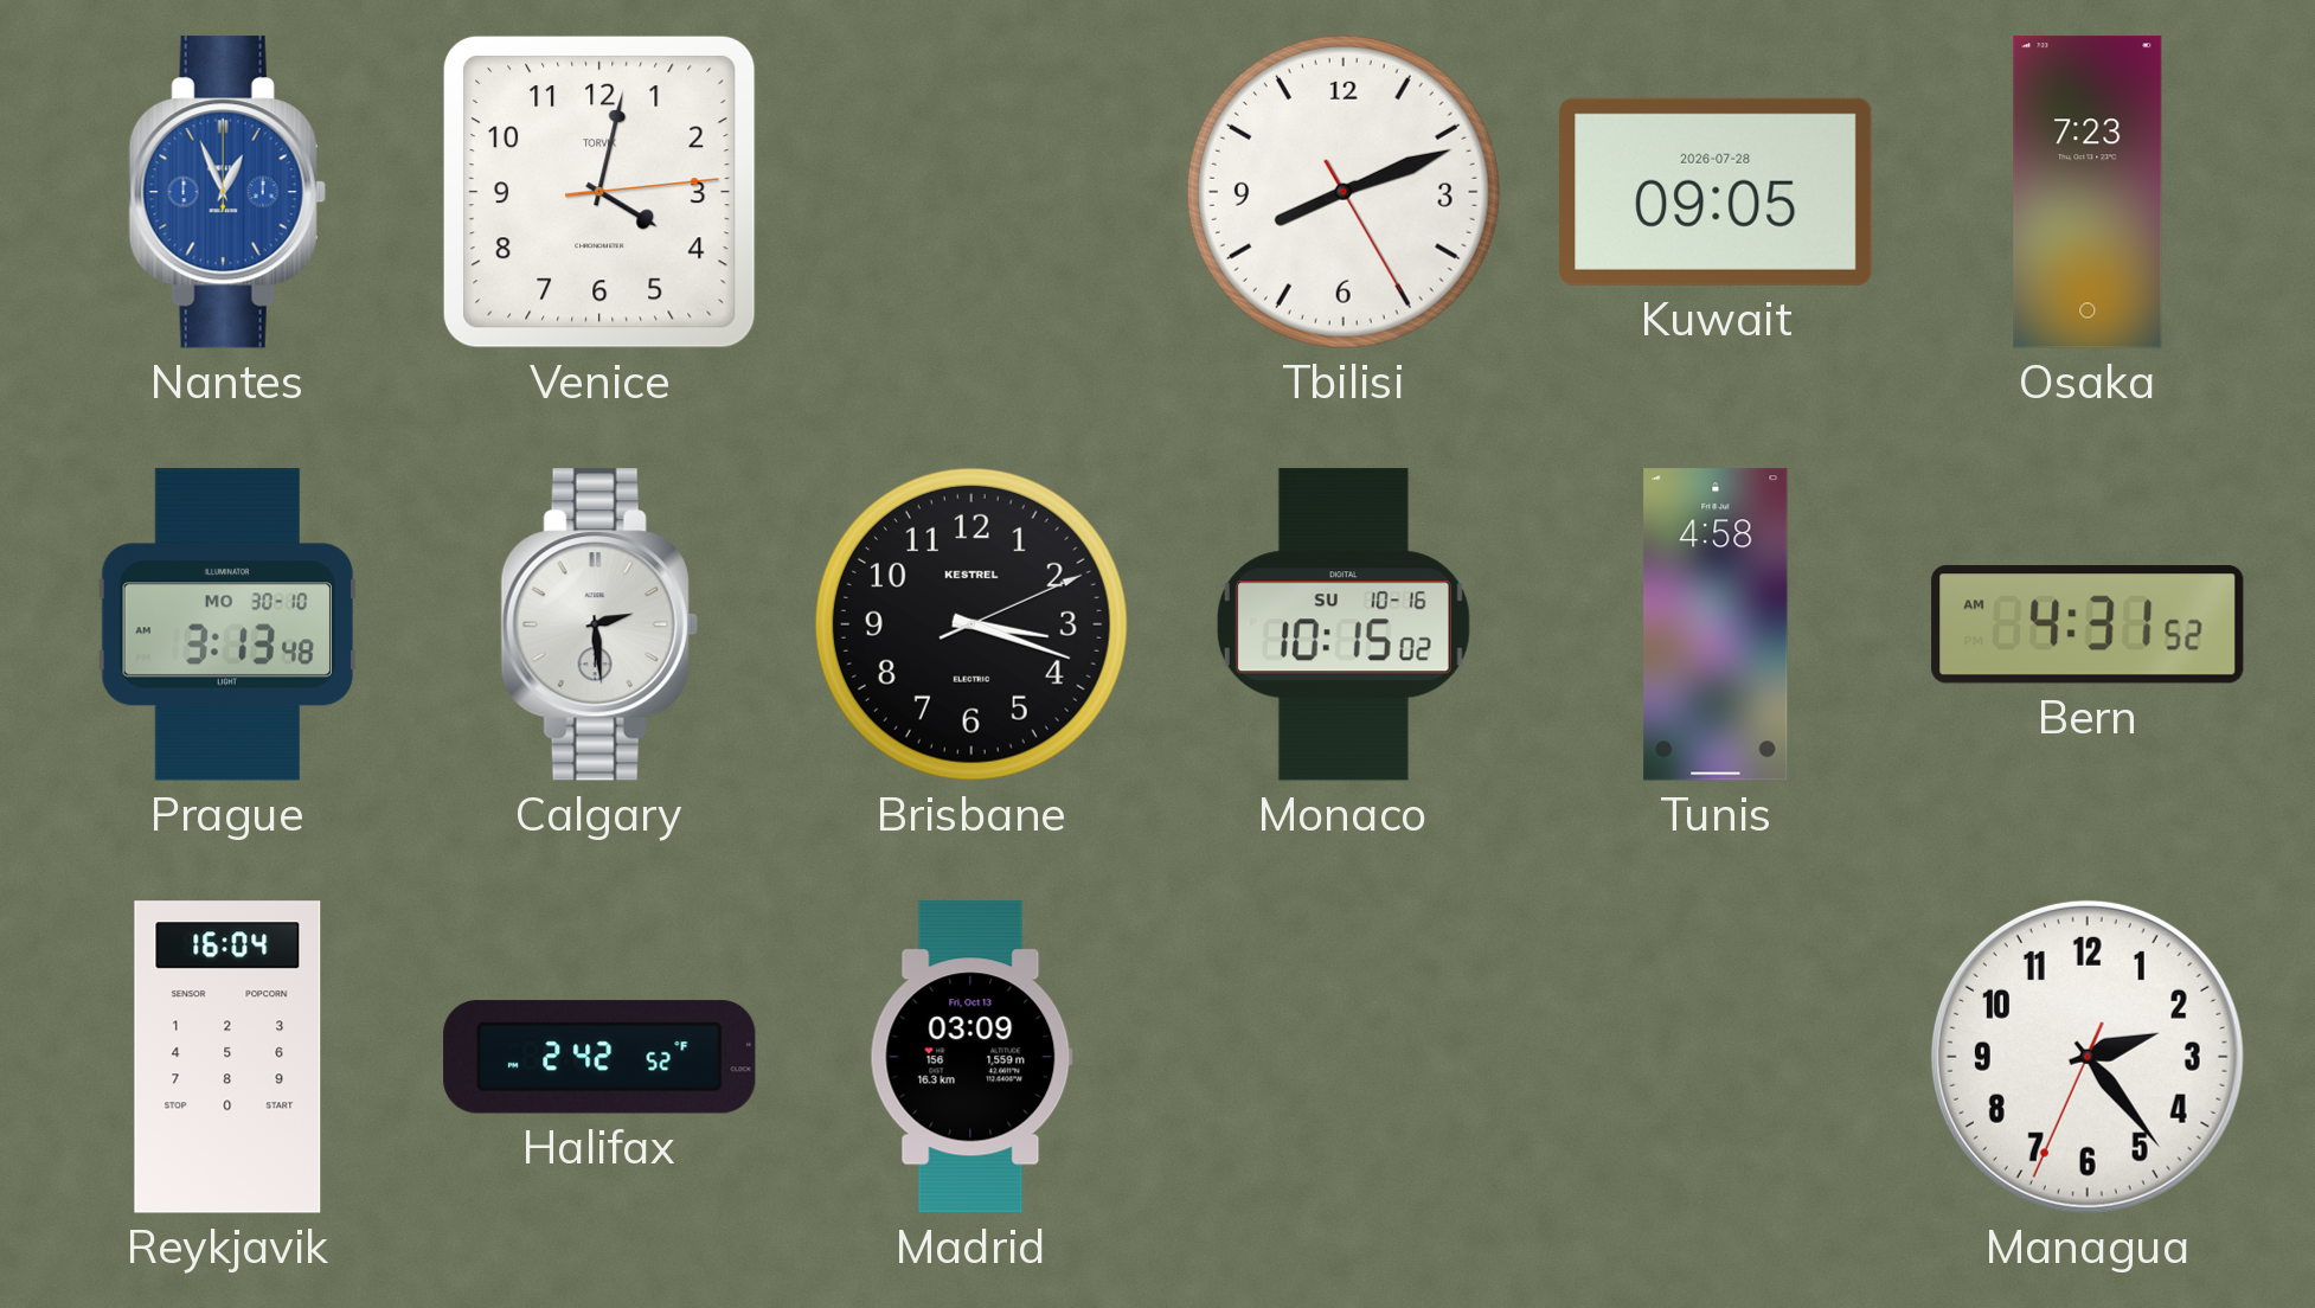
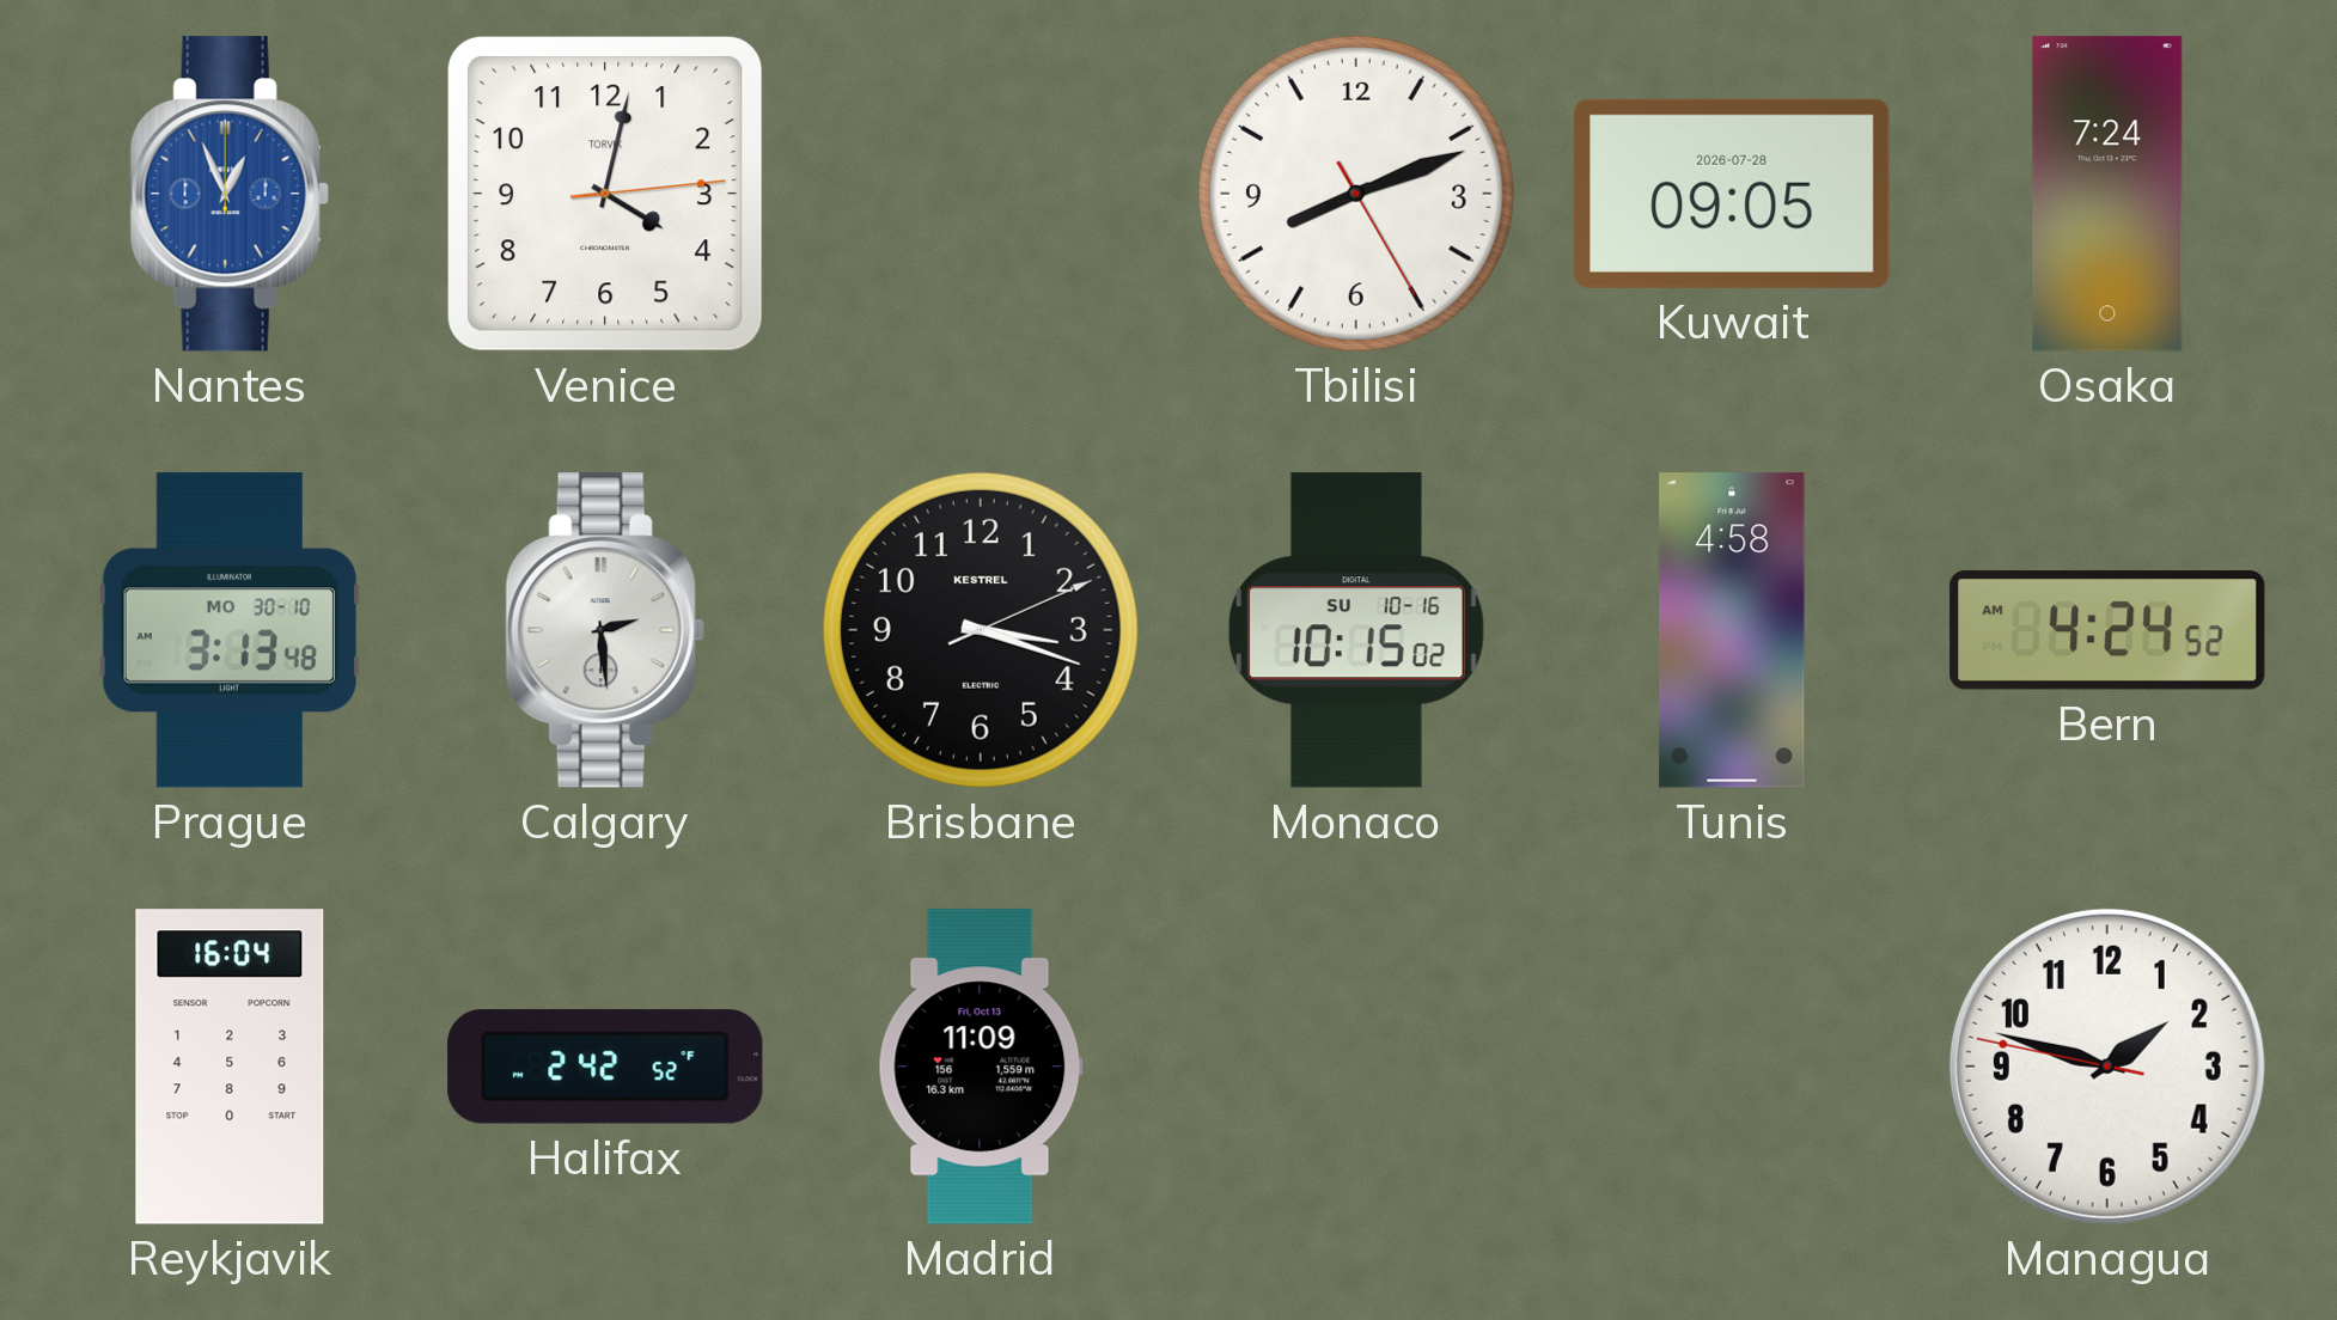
Osaka: 7:23 -> 7:24
Bern: 4:31 -> 4:24
Madrid: 03:09 -> 11:09
Managua: 2:23 -> 1:47
